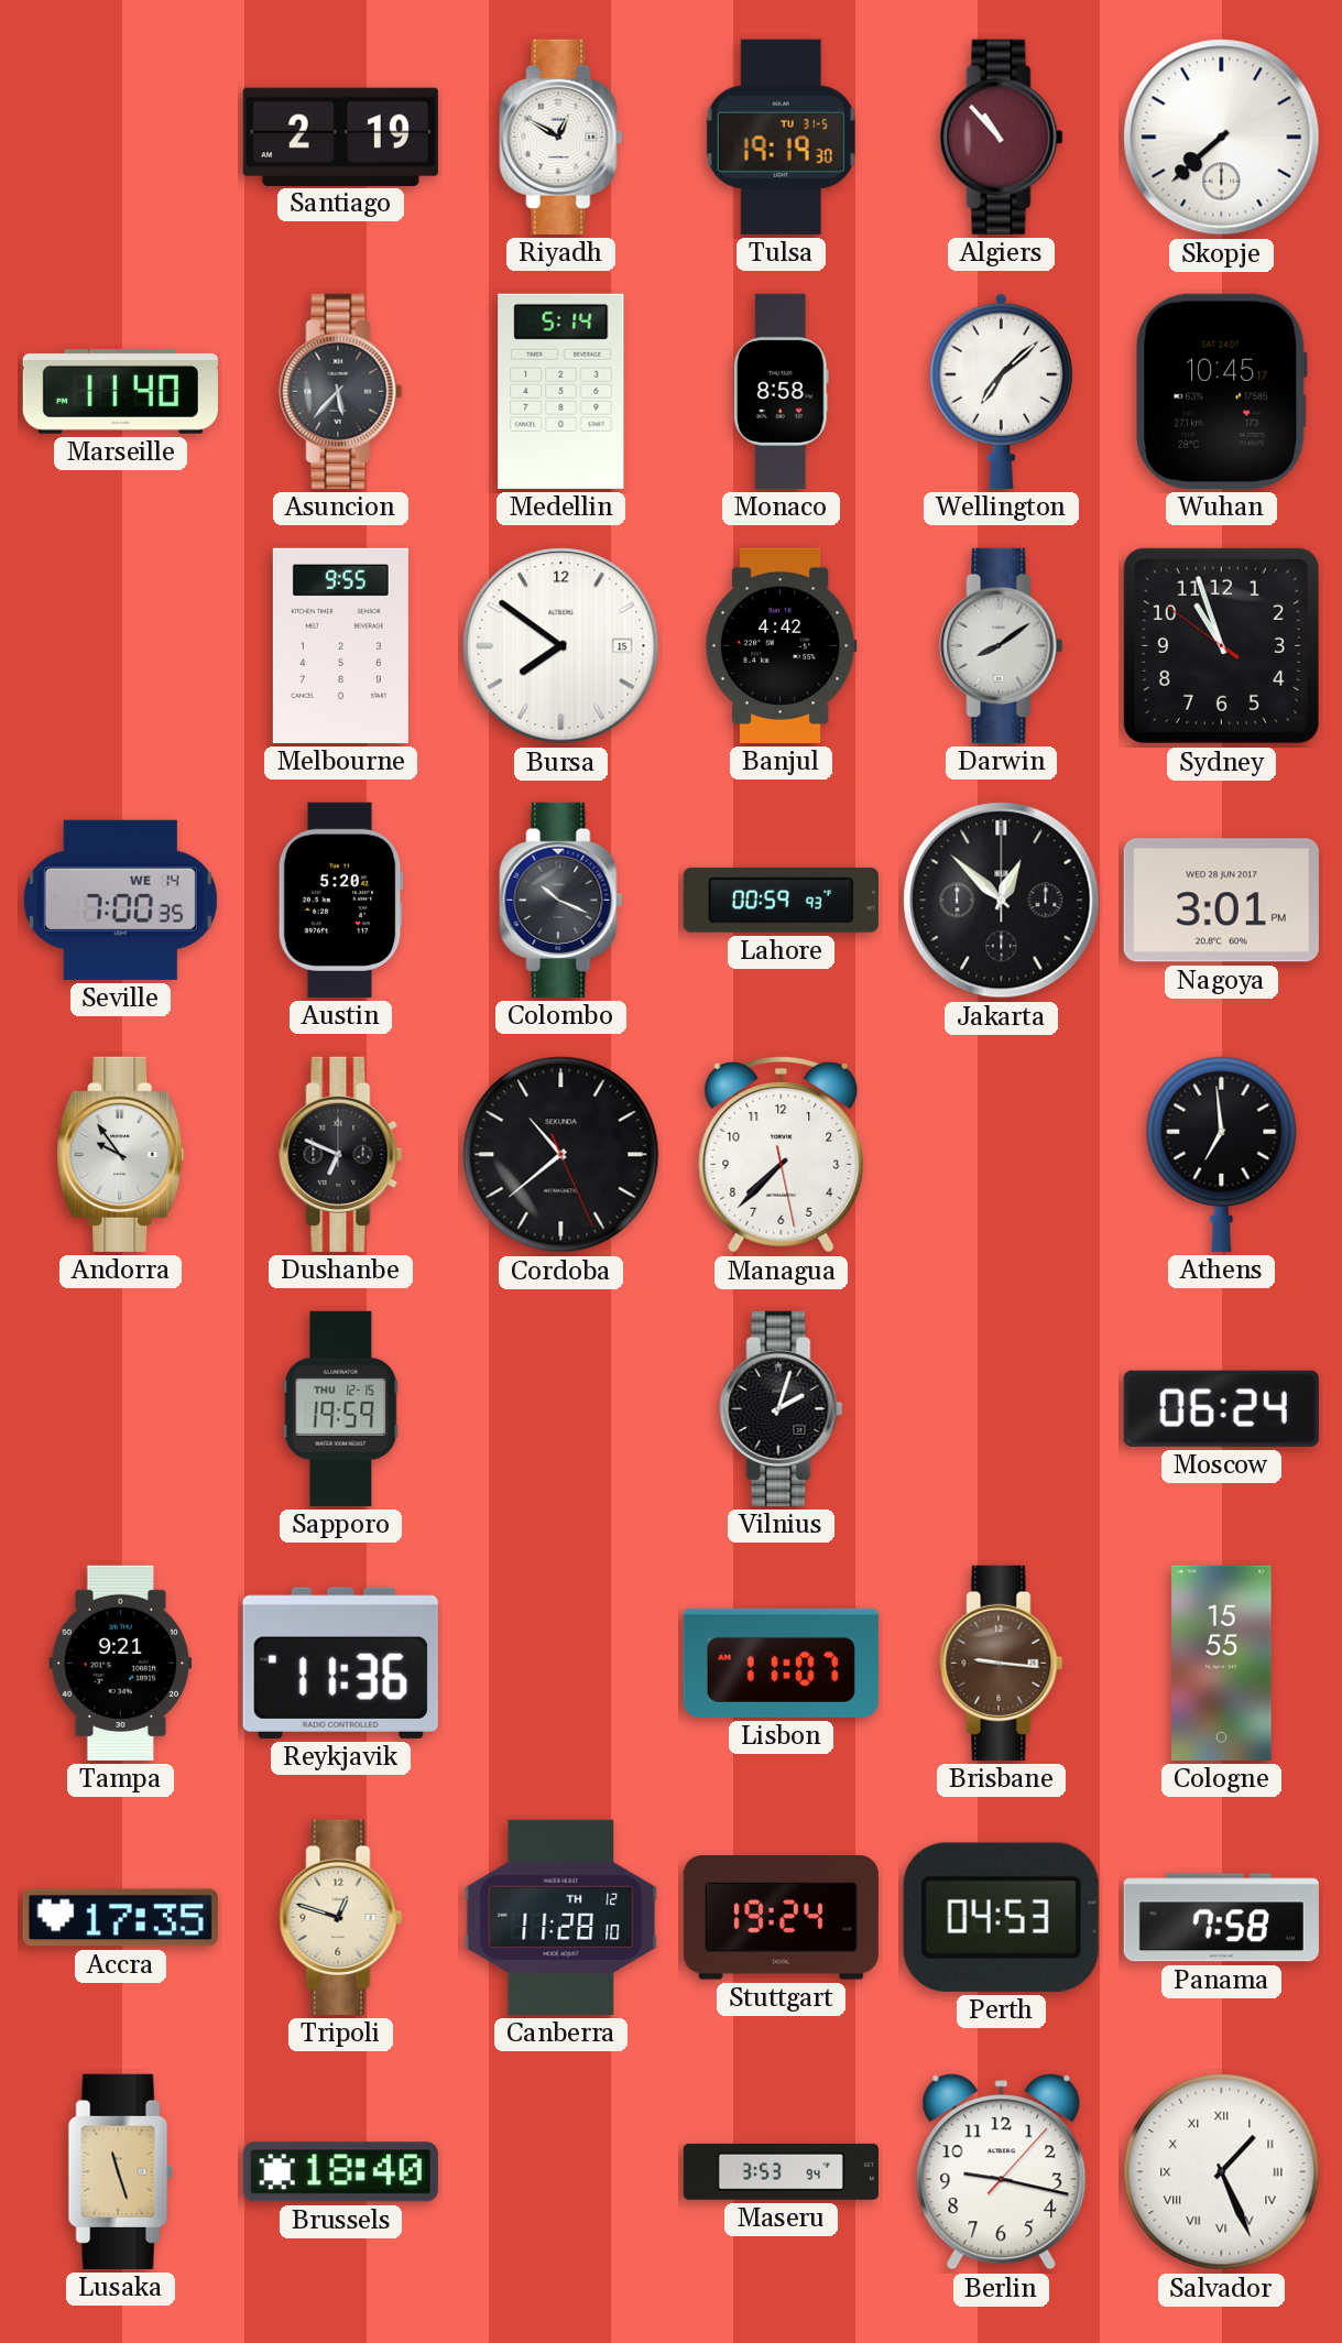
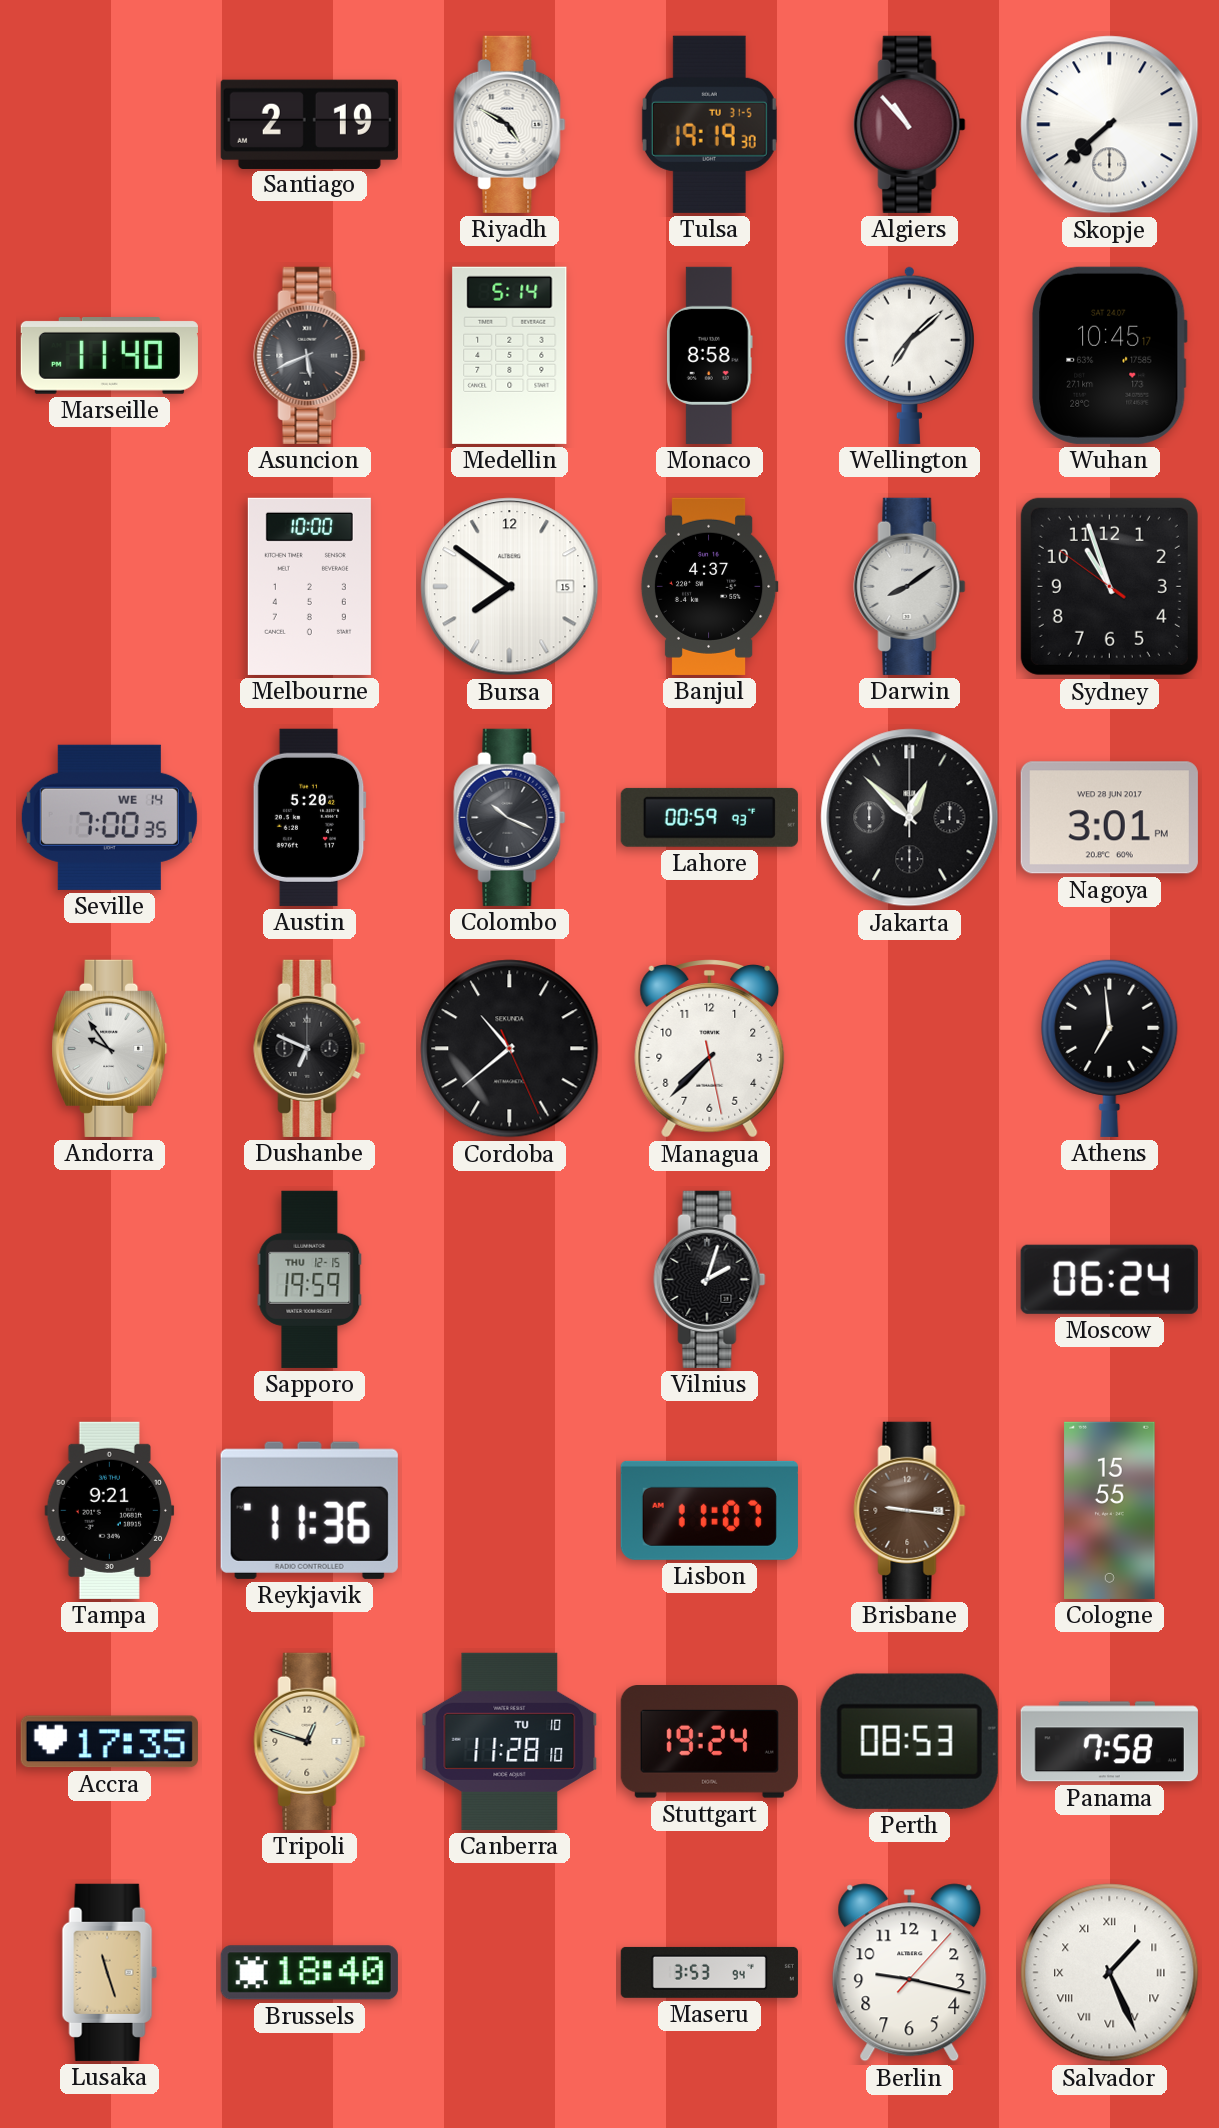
Riyadh: 12:50 -> 4:50
Asuncion: 5:37 -> 5:41
Melbourne: 9:55 -> 10:00
Banjul: 4:42 -> 4:37
Canberra date: TH 12 -> TU 10
Perth: 04:53 -> 08:53
